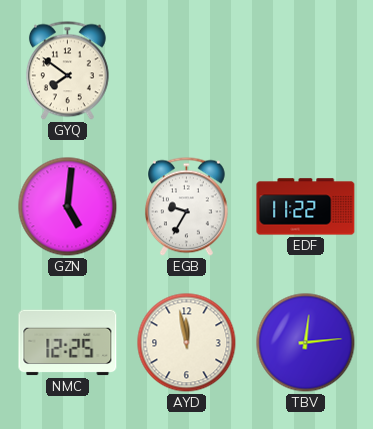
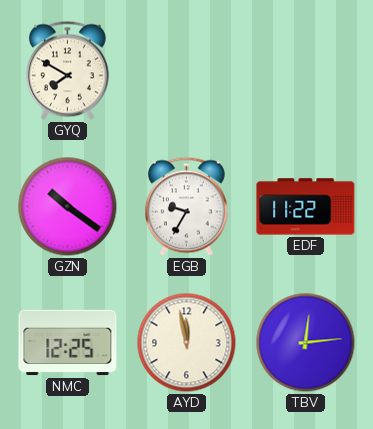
GYQ: 7:51 -> 7:50
GZN: 5:01 -> 10:21
